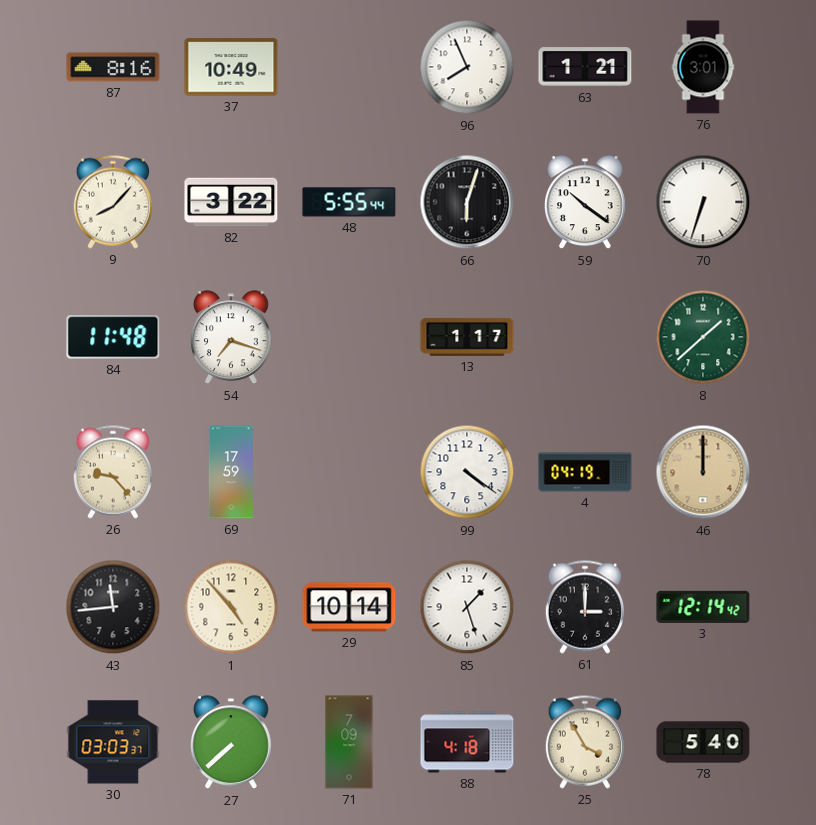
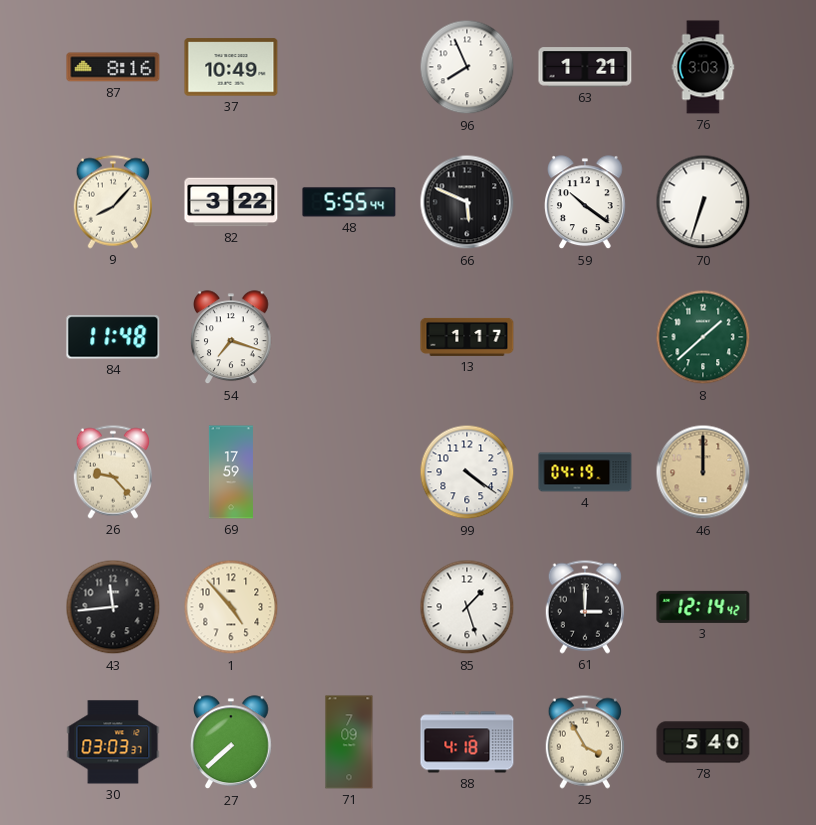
76: 3:01 -> 3:03
66: 6:03 -> 5:49
29: 10:14 -> none
